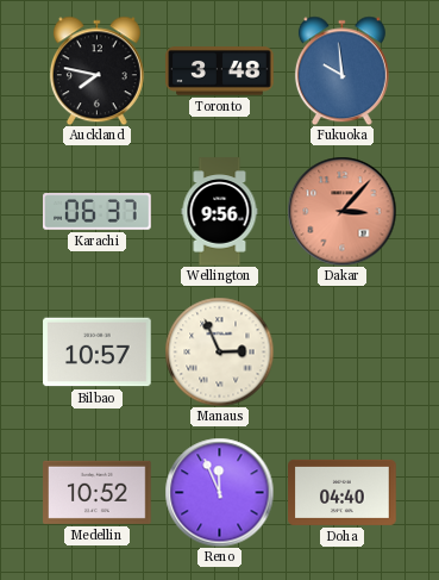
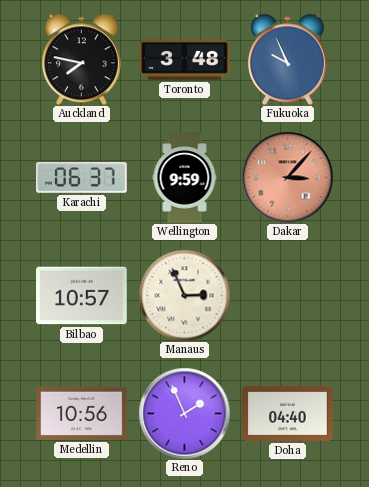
Fukuoka: 9:59 -> 9:56
Wellington: 9:56 -> 9:59
Medellin: 10:52 -> 10:56
Reno: 11:56 -> 1:56
